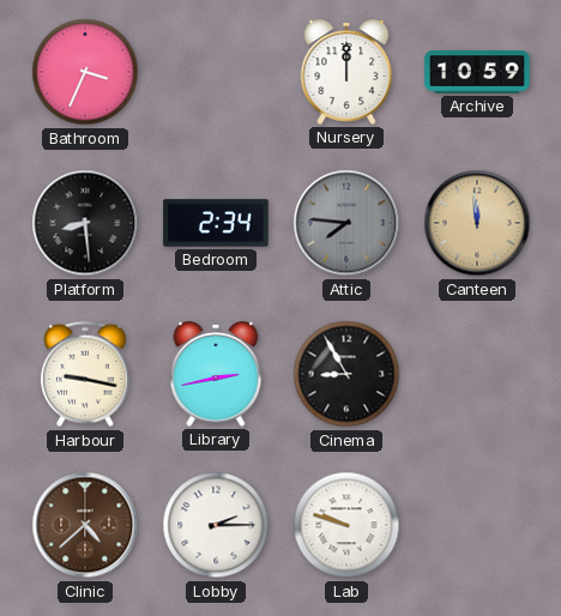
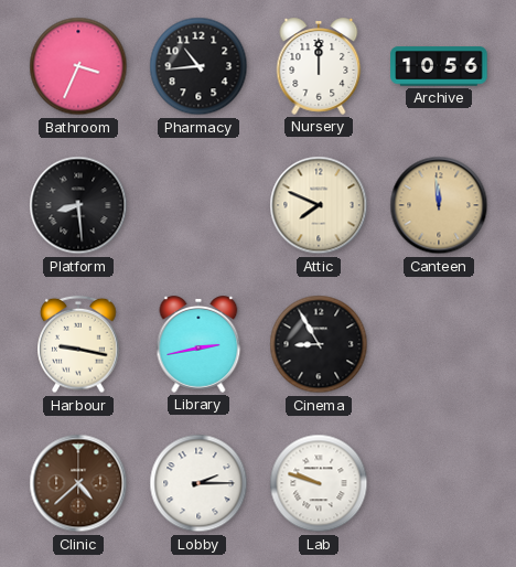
Pharmacy: none -> 10:44
Archive: 10:59 -> 10:56
Bedroom: 2:34 -> none
Attic: 7:46 -> 7:49
Attic dial: grey -> cream
